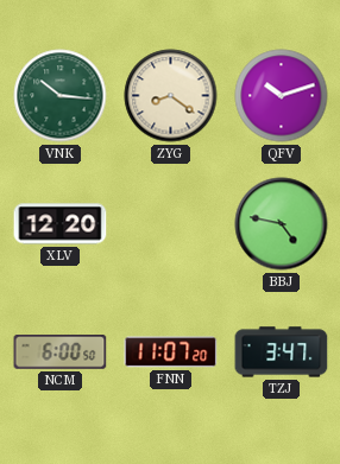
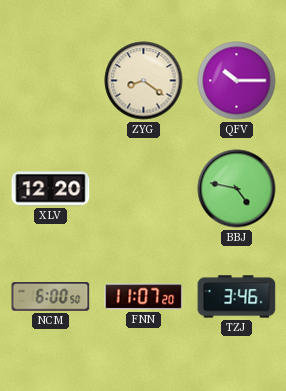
VNK: 10:16 -> none
QFV: 10:12 -> 10:15
TZJ: 3:47 -> 3:46
